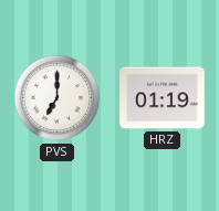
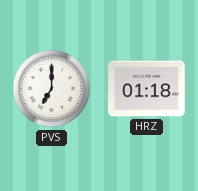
HRZ: 01:19 -> 01:18
